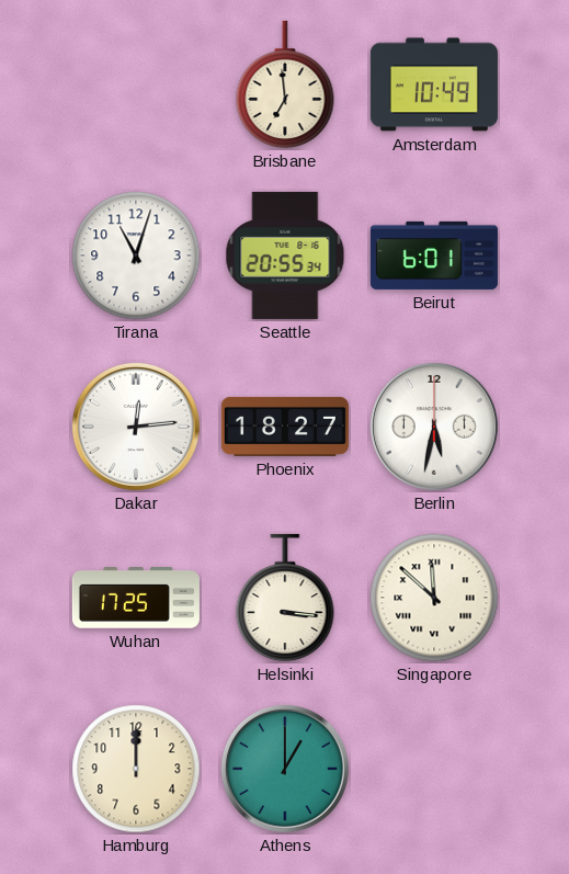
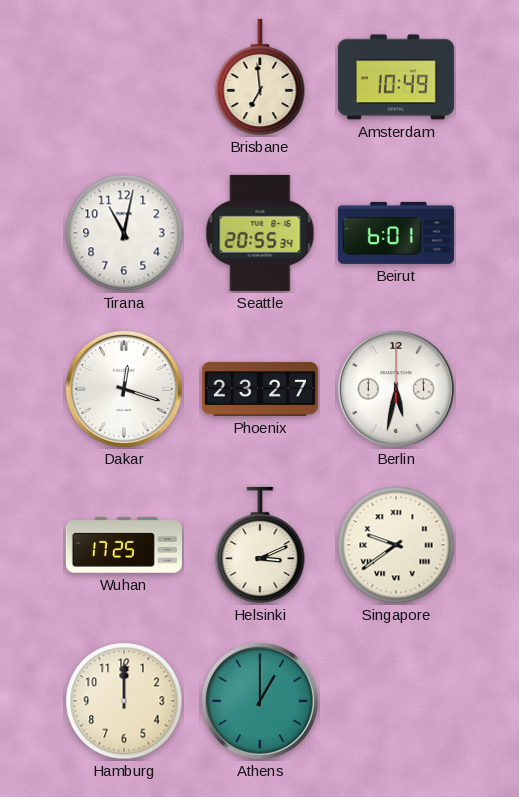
Tirana: 11:03 -> 11:02
Dakar: 12:14 -> 12:18
Phoenix: 18:27 -> 23:27
Helsinki: 3:16 -> 3:11
Singapore: 11:52 -> 9:39
